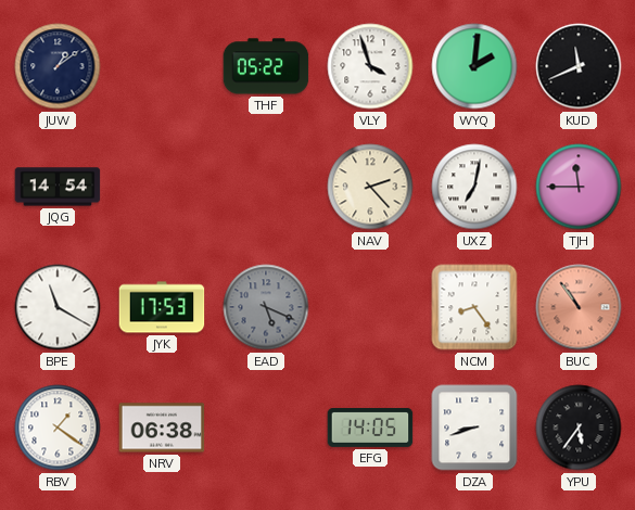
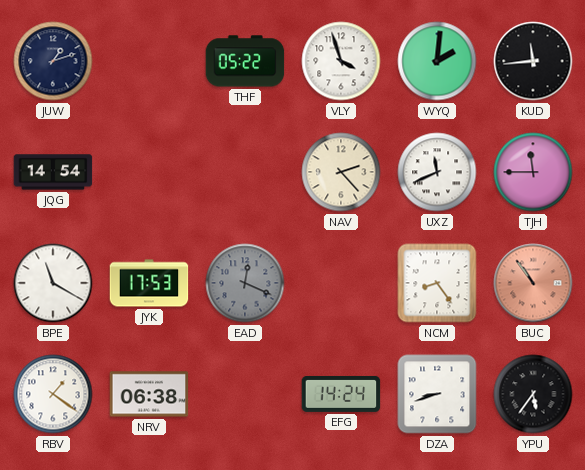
JUW: 1:09 -> 1:12
KUD: 11:41 -> 11:44
UXZ: 7:02 -> 11:41
EAD: 5:19 -> 12:19
EFG: 14:05 -> 14:24
